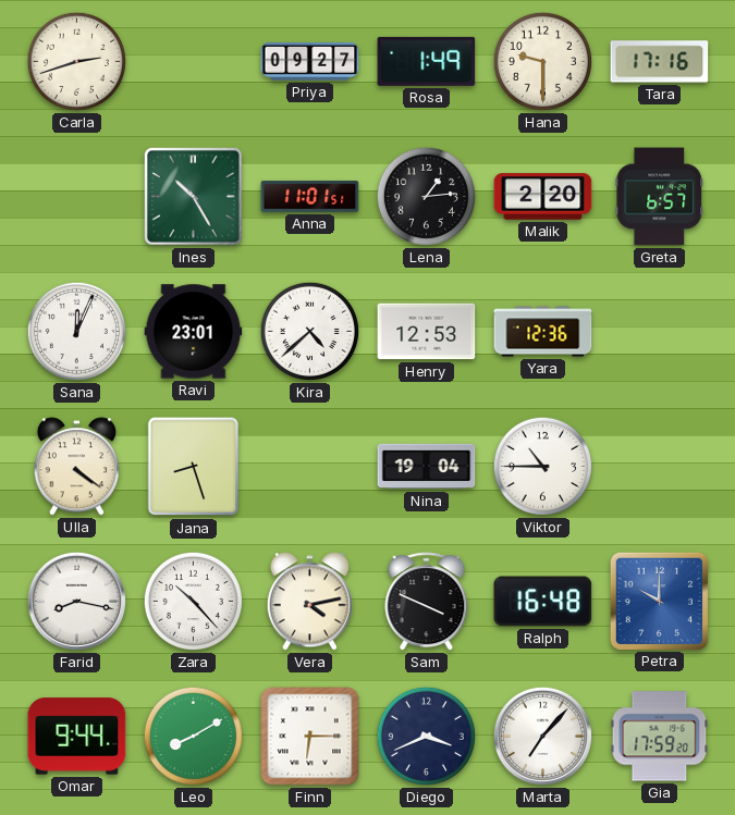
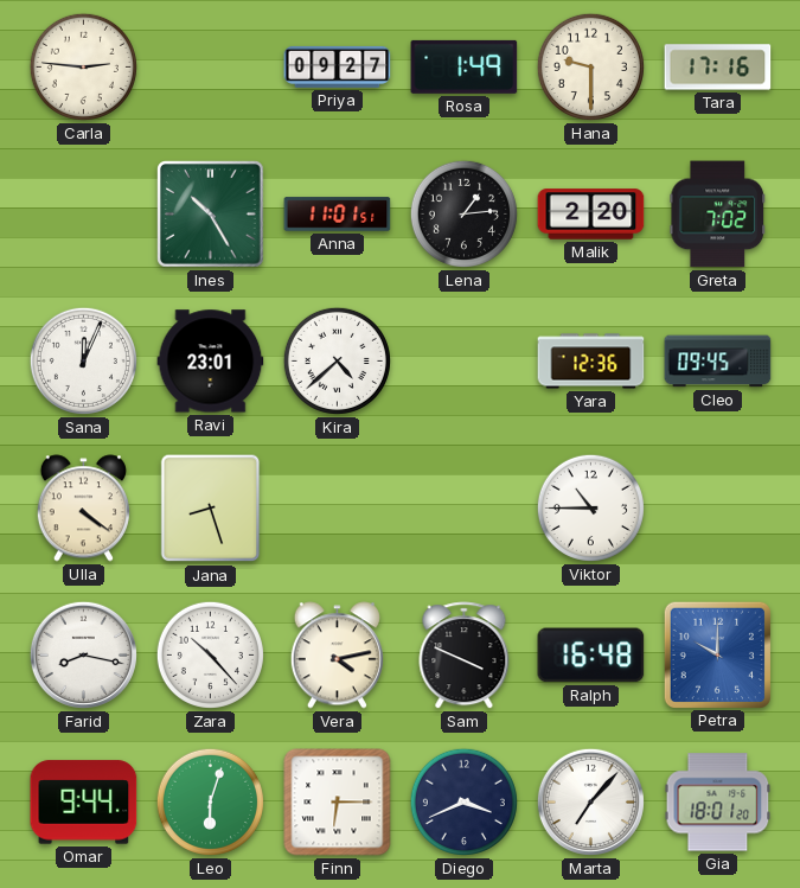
Carla: 2:42 -> 2:46
Greta: 6:57 -> 7:02
Henry: 12:53 -> none
Cleo: none -> 09:45
Nina: 19:04 -> none
Leo: 8:10 -> 6:03
Gia: 17:59 -> 18:01
